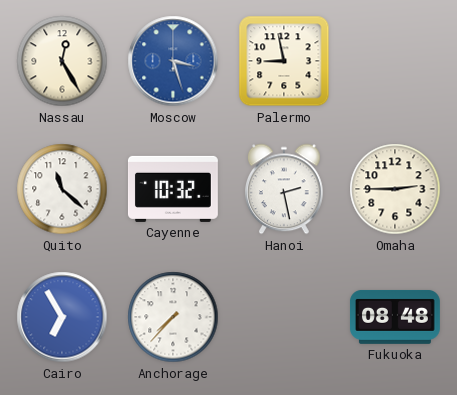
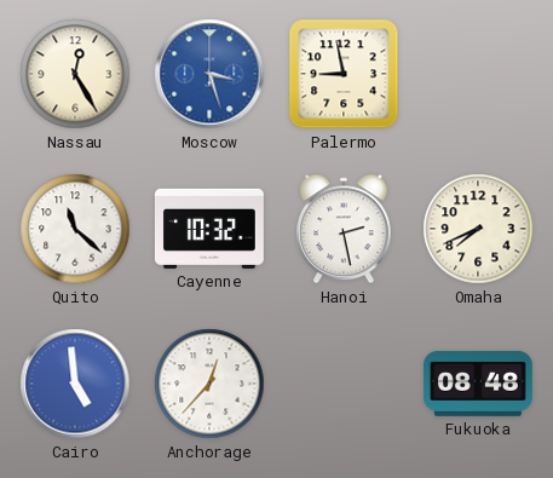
Omaha: 2:45 -> 7:41
Cairo: 6:55 -> 4:59
Anchorage: 7:37 -> 12:37
